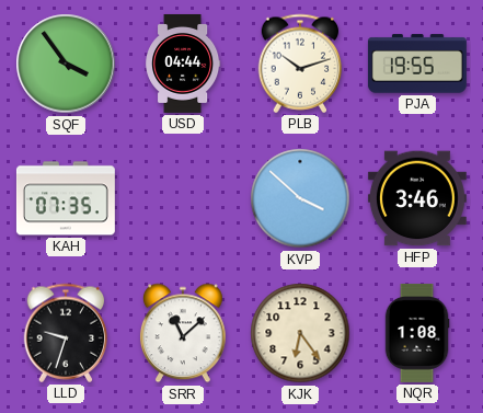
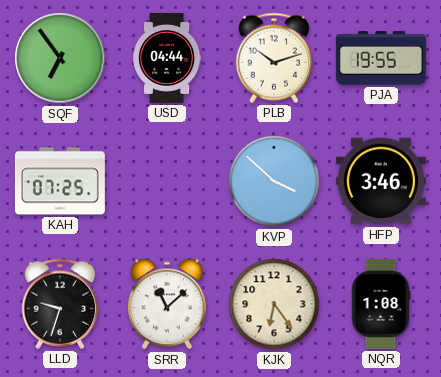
SQF: 3:54 -> 6:54
KAH: 07:35 -> 07:25
